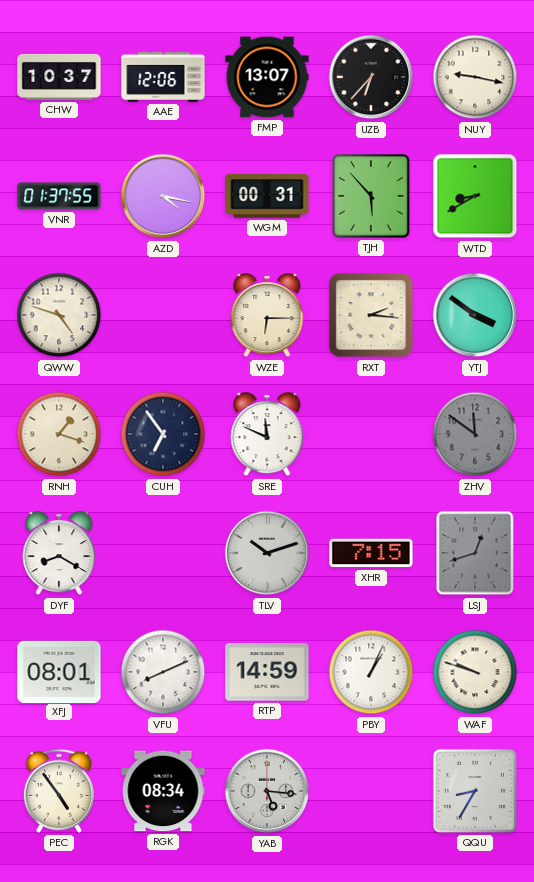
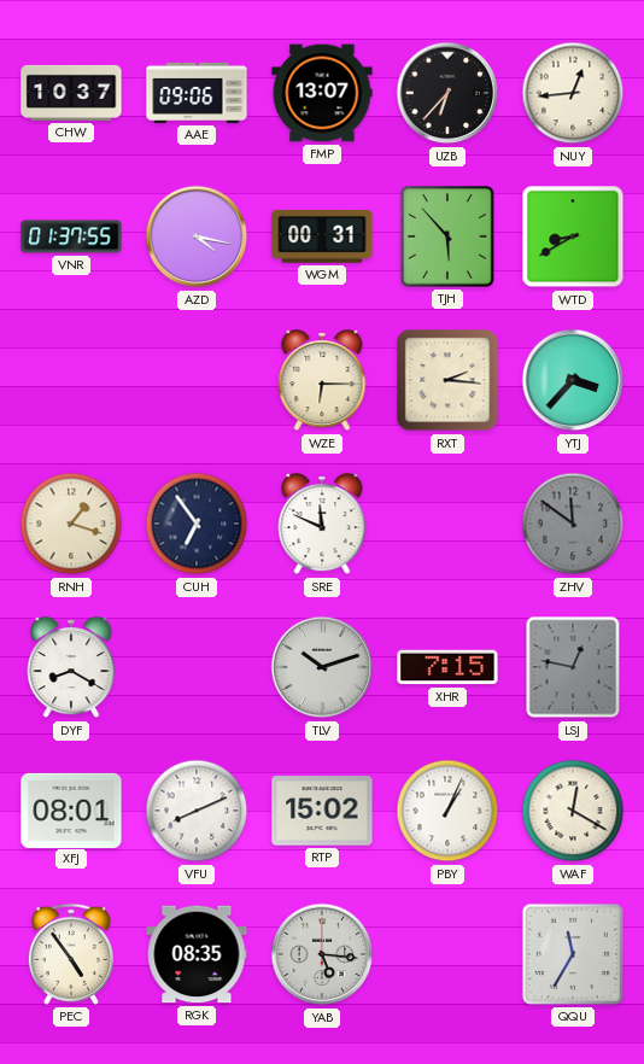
AAE: 12:06 -> 09:06
NUY: 9:17 -> 12:44
QWW: 4:48 -> none
YTJ: 3:51 -> 3:37
LSJ: 12:42 -> 12:47
RTP: 14:59 -> 15:02
WAF: 9:48 -> 12:20
RGK: 08:34 -> 08:35
QQU: 8:35 -> 11:35
